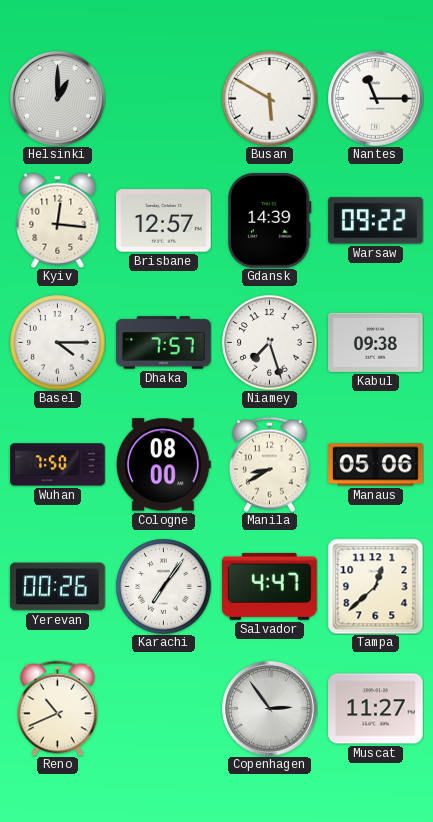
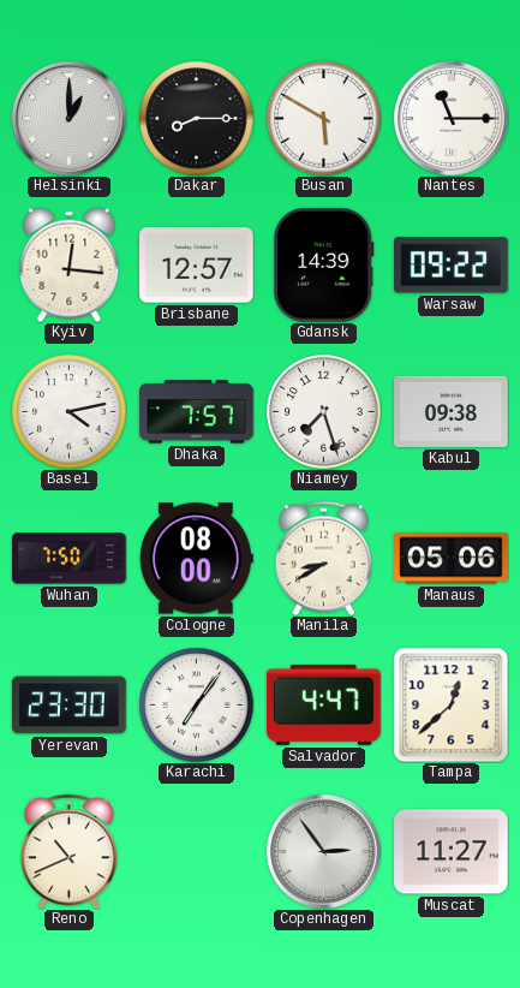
Dakar: none -> 8:15
Basel: 4:15 -> 4:13
Yerevan: 00:26 -> 23:30
